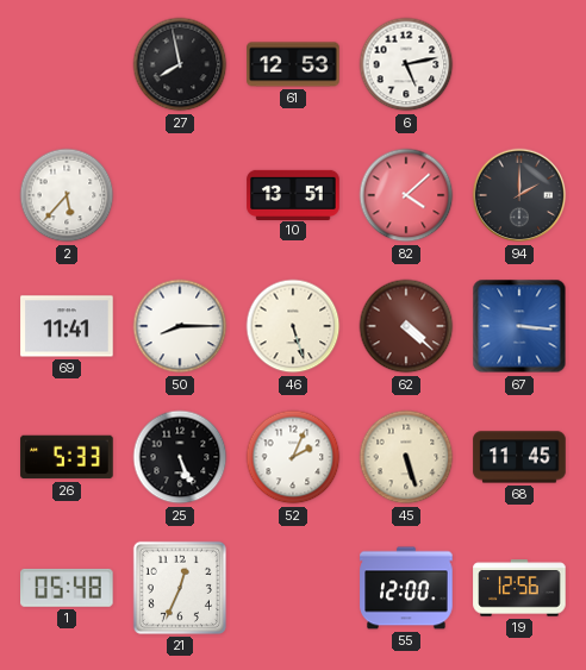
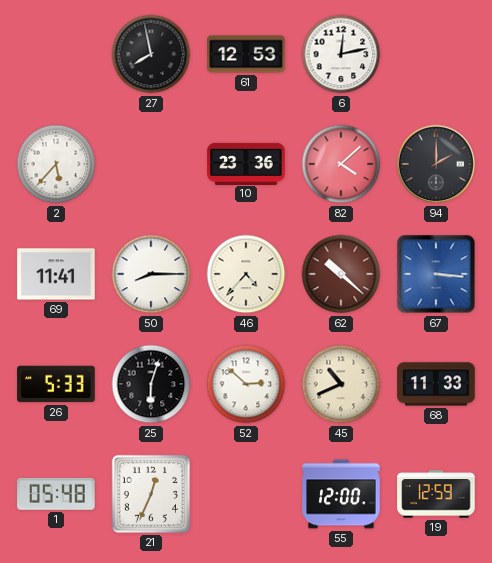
6: 5:13 -> 12:13
10: 13:51 -> 23:36
46: 5:27 -> 4:37
62: 4:22 -> 10:22
25: 5:26 -> 6:03
52: 2:04 -> 2:52
45: 5:27 -> 10:41
68: 11:45 -> 11:33
19: 12:56 -> 12:59
